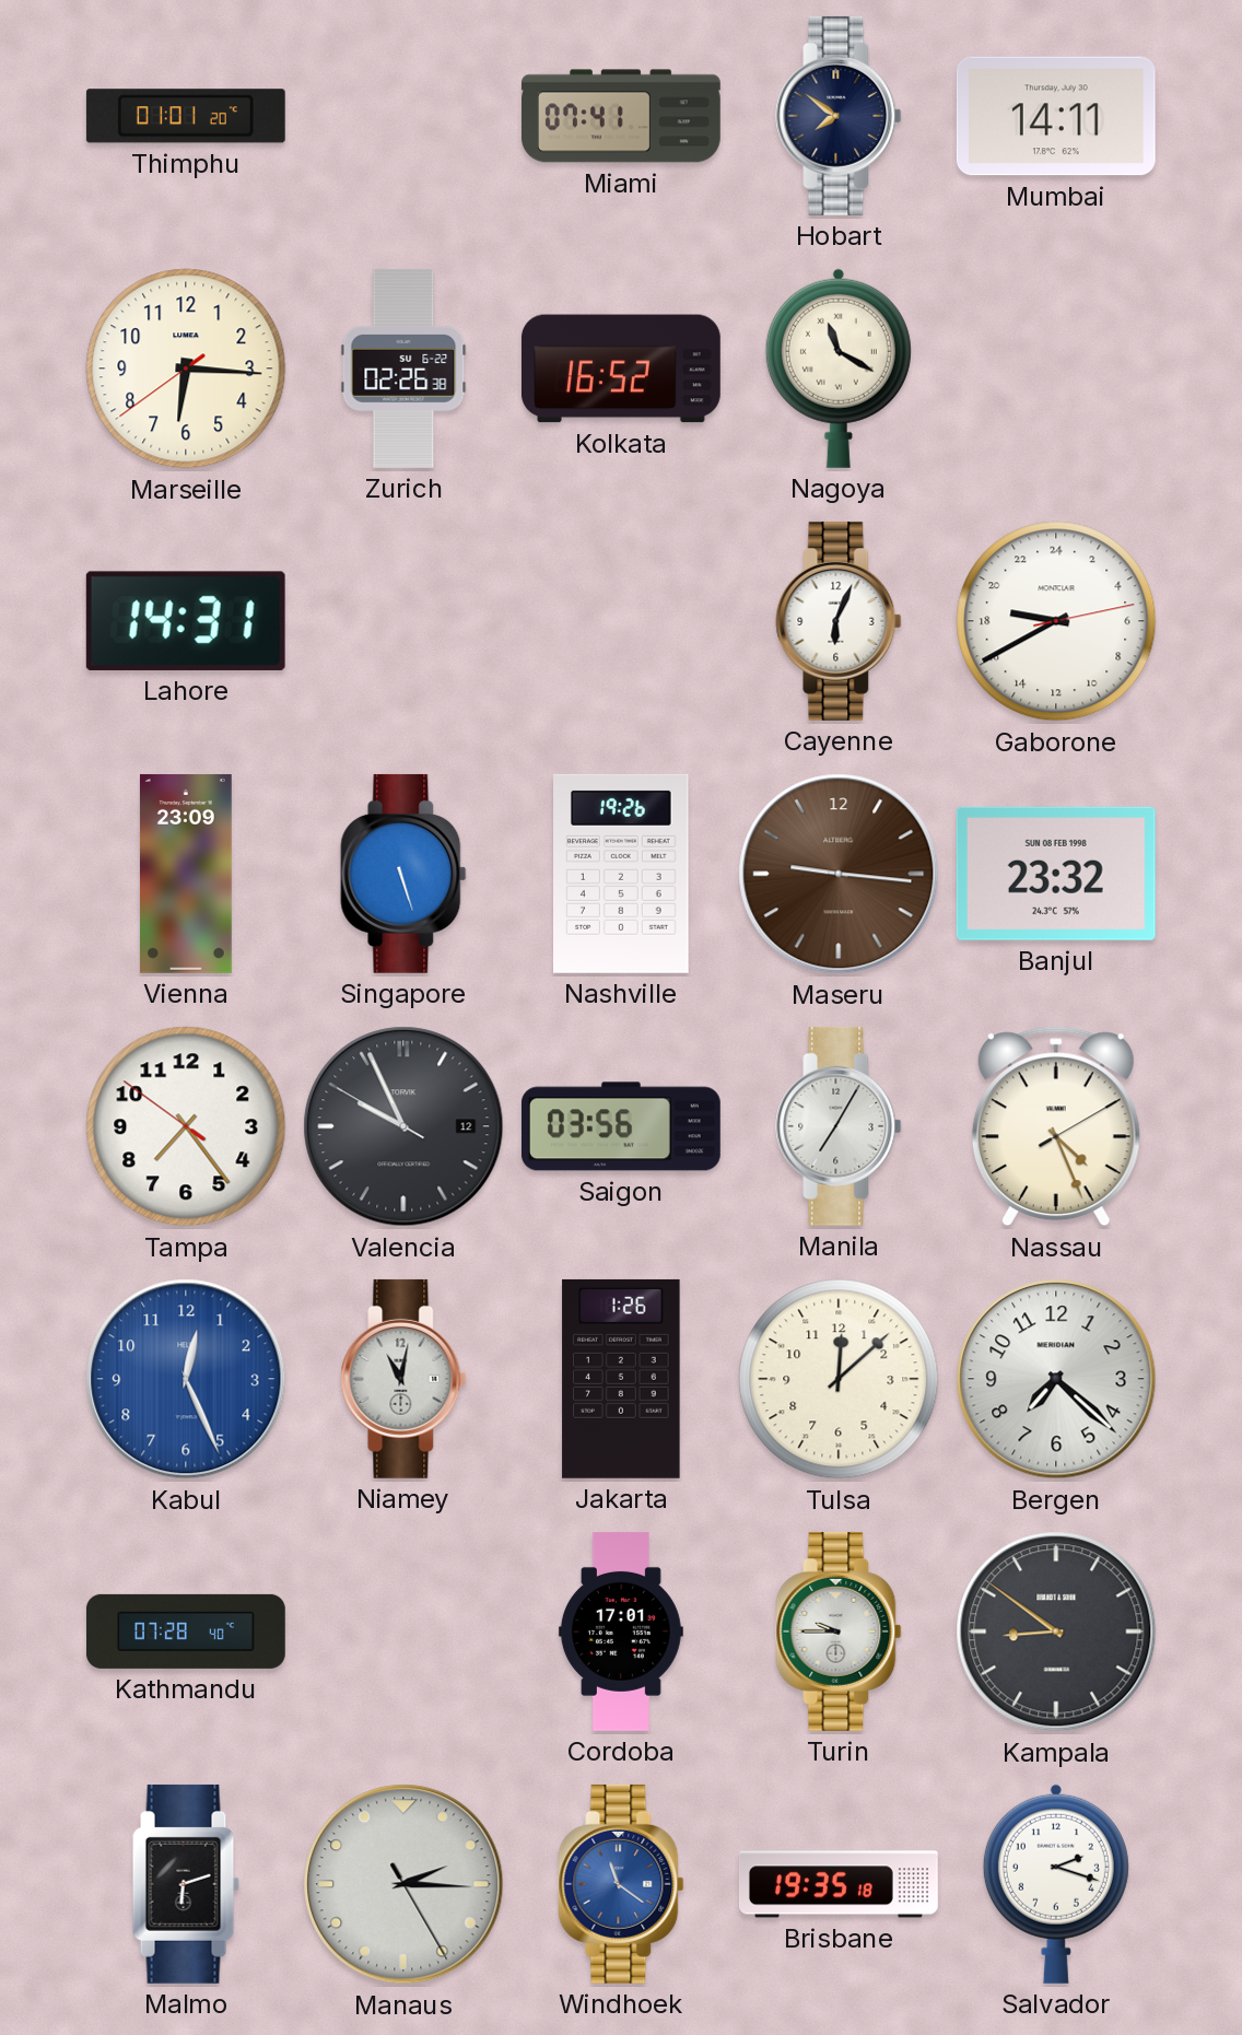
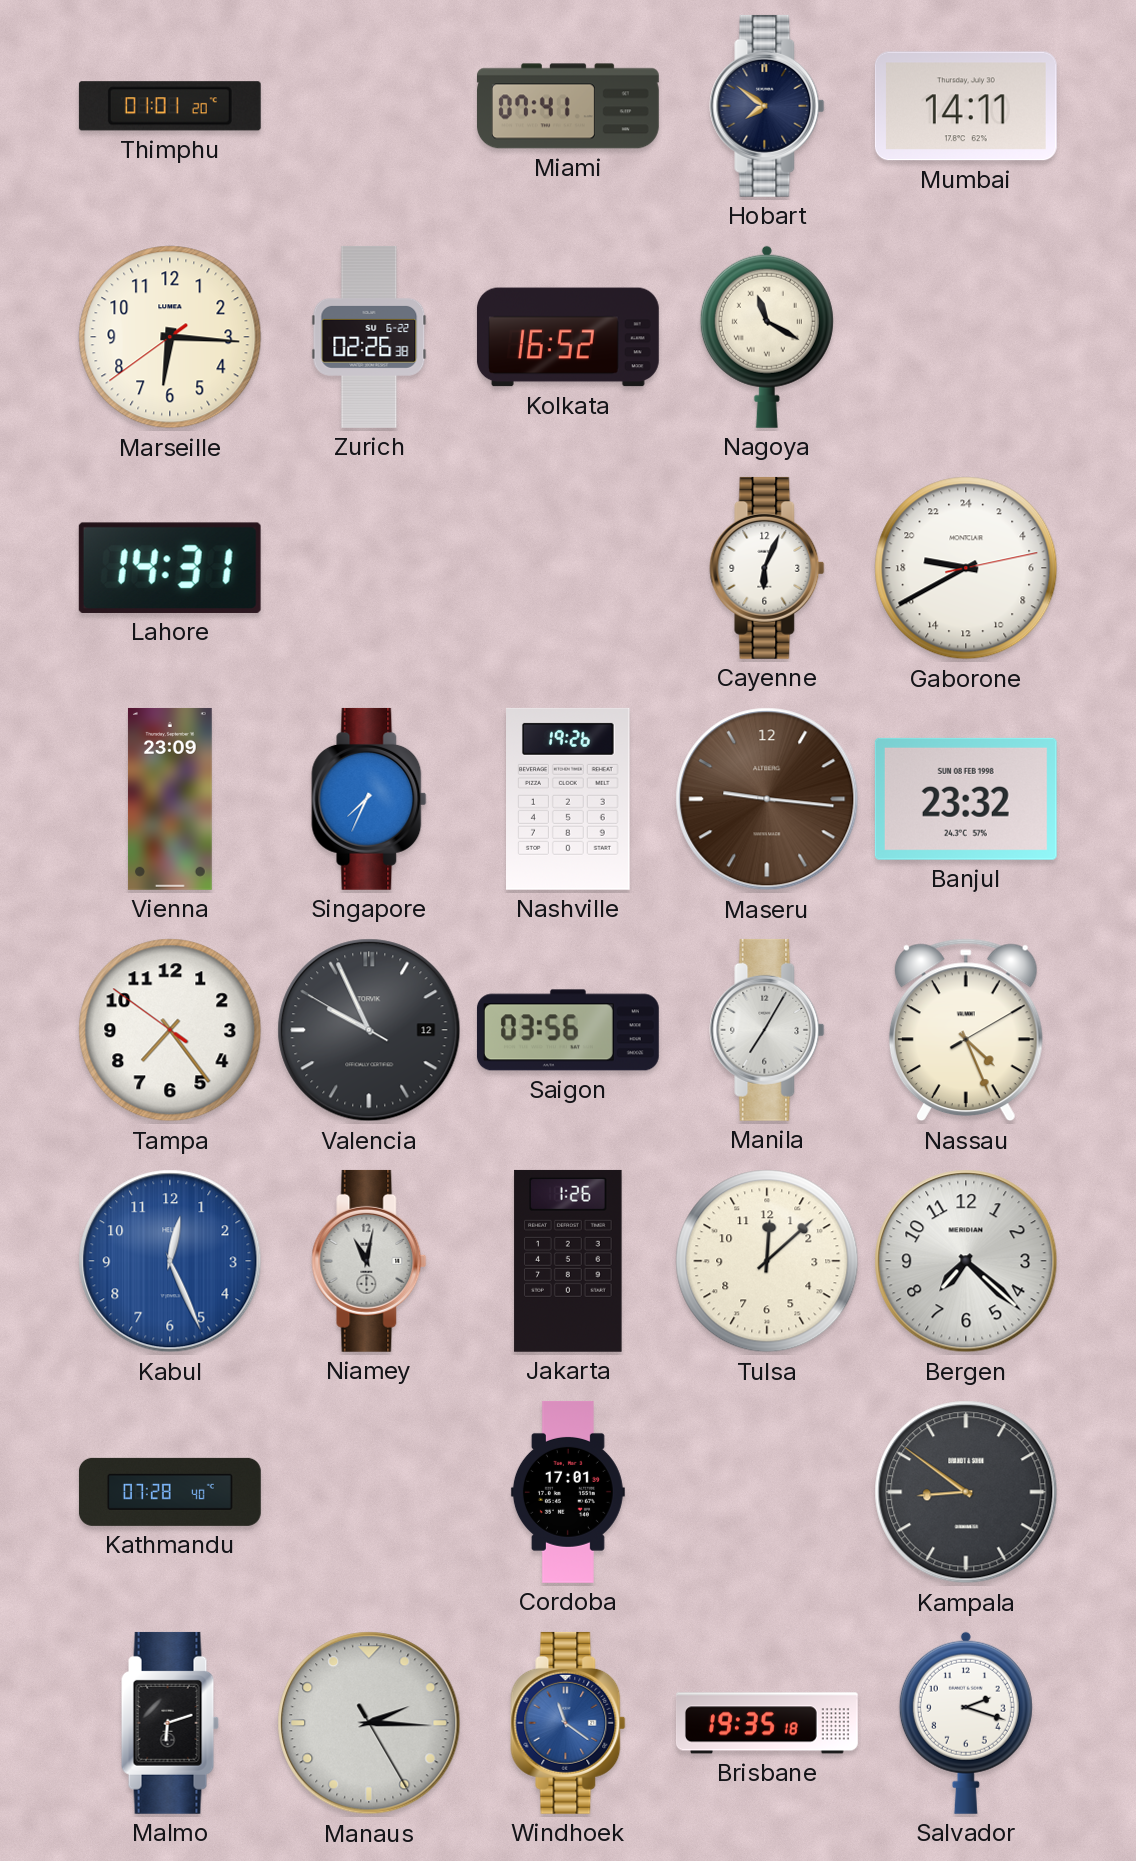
Singapore: 5:27 -> 7:34
Turin: 9:45 -> none
